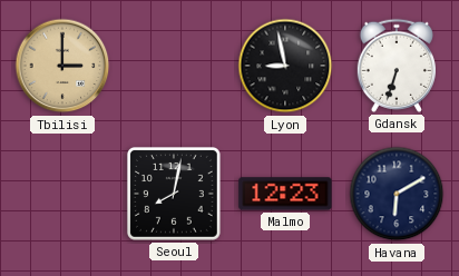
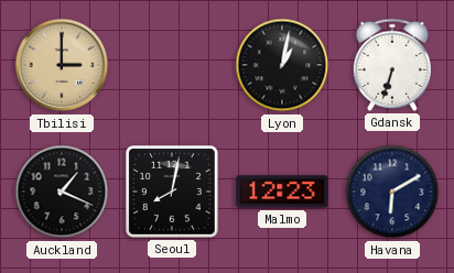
Lyon: 8:58 -> 1:02
Auckland: none -> 1:19
